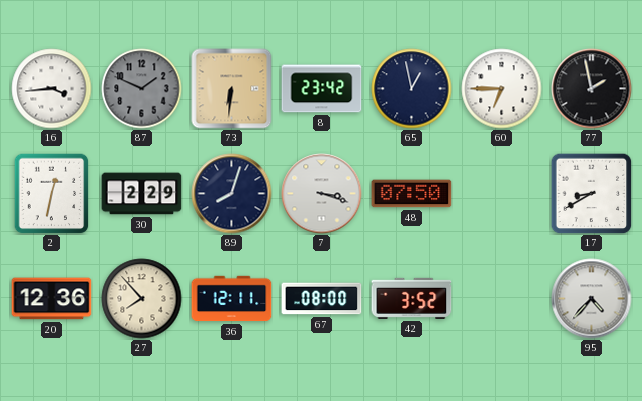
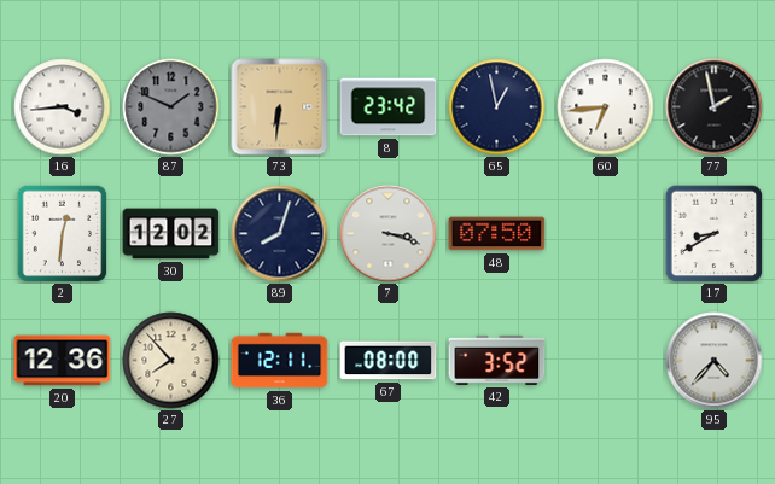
60: 6:45 -> 6:44
2: 12:32 -> 12:31
30: 2:29 -> 12:02
